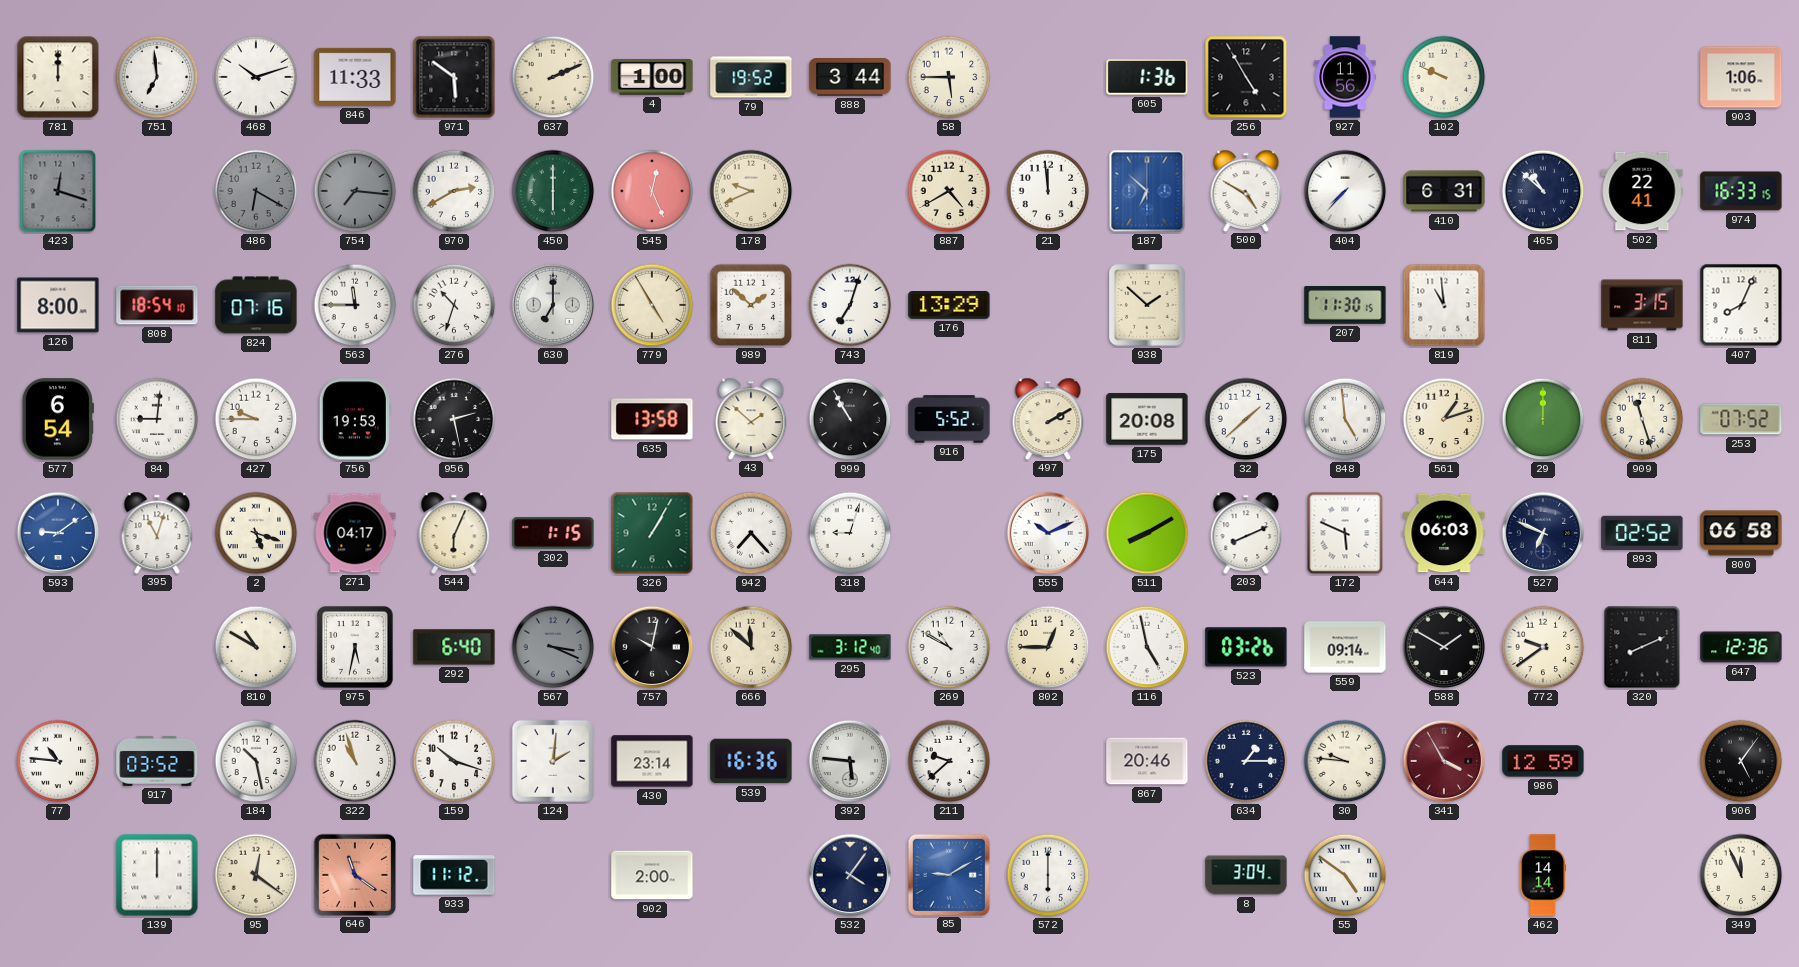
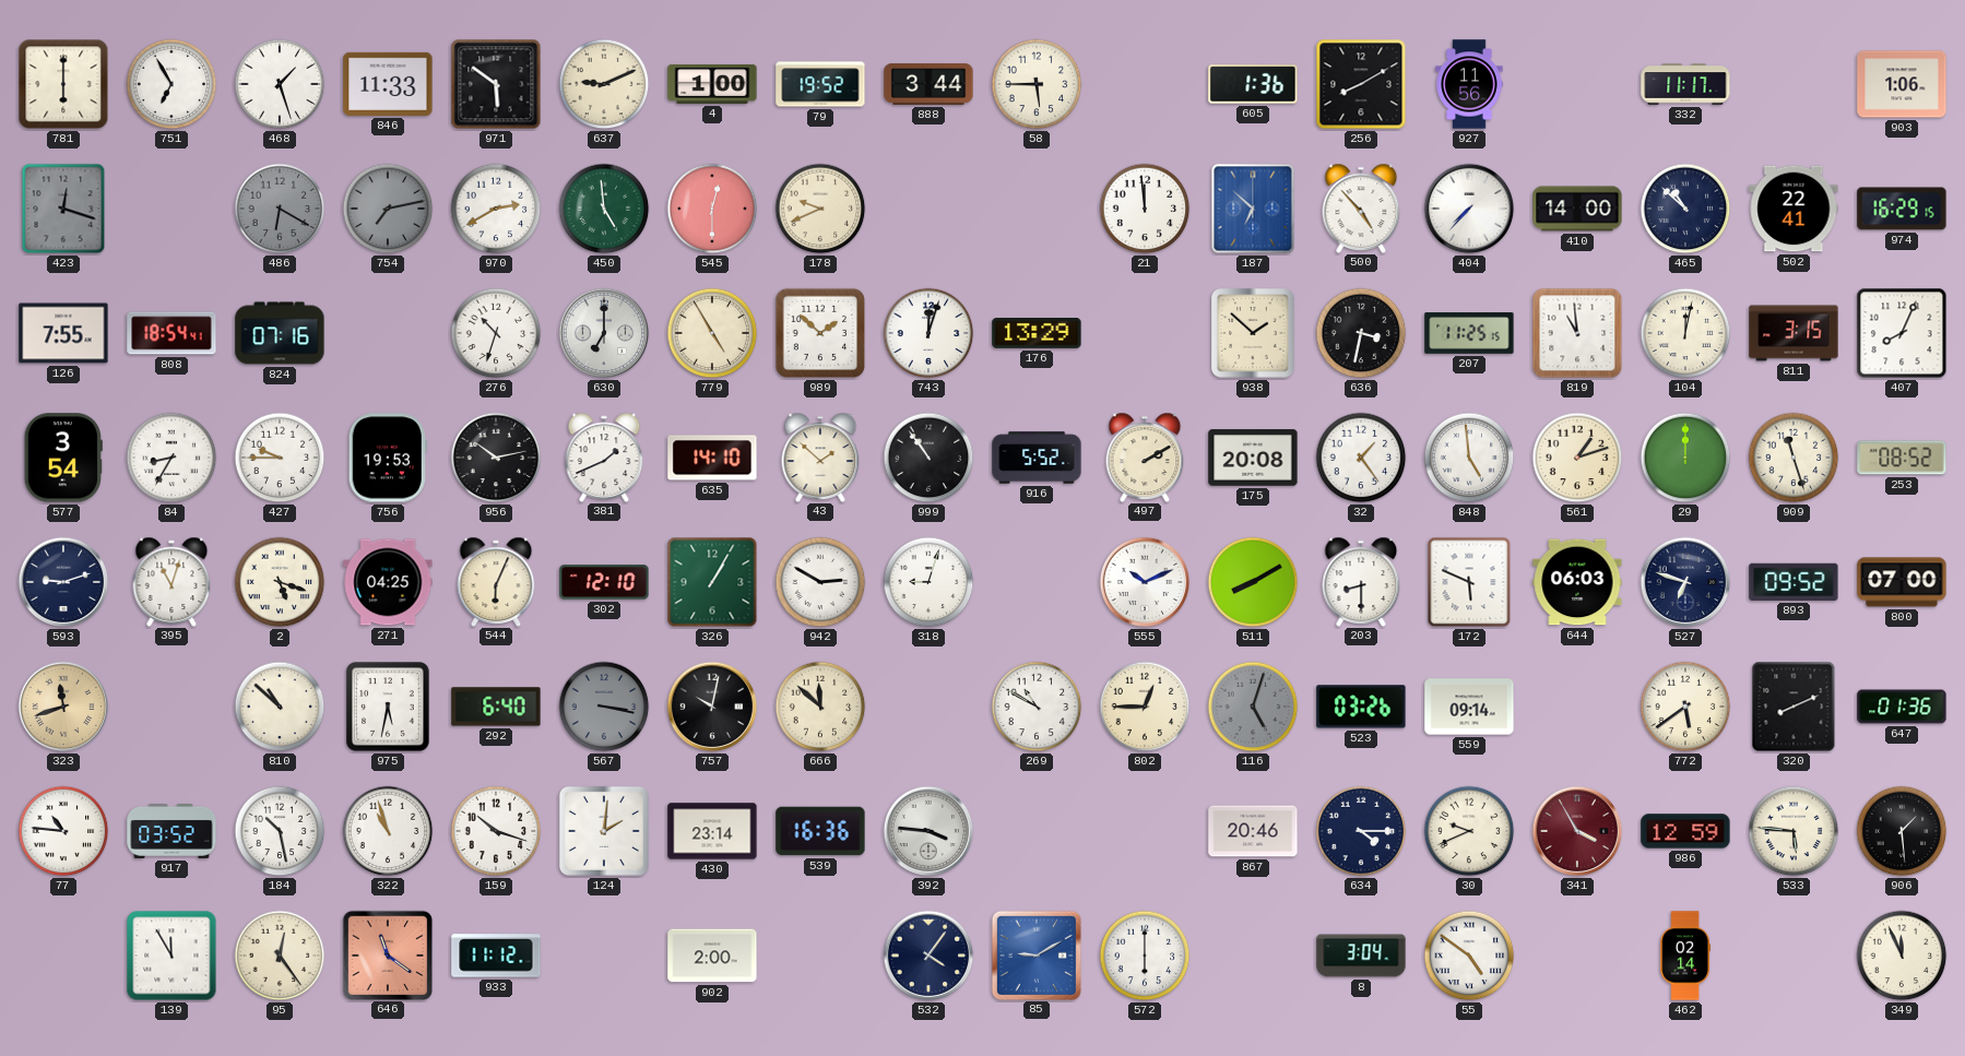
781: 12:00 -> 6:00
751: 6:59 -> 6:55
468: 10:12 -> 1:27
637: 2:11 -> 9:11
256: 4:55 -> 8:10
102: 9:49 -> none
332: none -> 11:17
754: 7:16 -> 7:13
450: 6:00 -> 4:59
545: 12:26 -> 12:30
887: 4:40 -> none
500: 4:50 -> 4:53
410: 6:31 -> 14:00
974: 16:33 -> 16:29
126: 8:00 -> 7:55
808: 18:54:10 -> 18:54:41
563: 11:45 -> none
743: 7:03 -> 12:03
636: none -> 3:32
207: 11:30 -> 11:25
104: none -> 12:02
577: 6:54 -> 3:54
84: 9:01 -> 8:35
956: 2:28 -> 10:13
381: none -> 1:41
635: 13:58 -> 14:10
999: 10:55 -> 10:54
32: 1:38 -> 1:24
253: 07:52 -> 08:52
593: 9:09 -> 9:12
593 dial: blue -> navy
271: 04:17 -> 04:25
302: 1:15 -> 12:10
942: 7:23 -> 2:50
203: 8:11 -> 8:30
527: 6:49 -> 6:48
893: 02:52 -> 09:52
800: 06:58 -> 07:00
323: none -> 11:42
810: 10:50 -> 10:52
567: 3:19 -> 3:17
295: 3:12 -> none
116: 4:58 -> 5:03
116 dial: white -> grey
588: 1:50 -> none
772: 9:39 -> 5:39
647: 12:36 -> 01:36
392: 5:46 -> 3:46
211: 9:38 -> none
634: 1:15 -> 4:15
30: 9:46 -> 9:41
533: none -> 5:46
906: 5:06 -> 1:29
139: 12:00 -> 11:55
95: 12:21 -> 12:24
462: 14:14 -> 02:14
